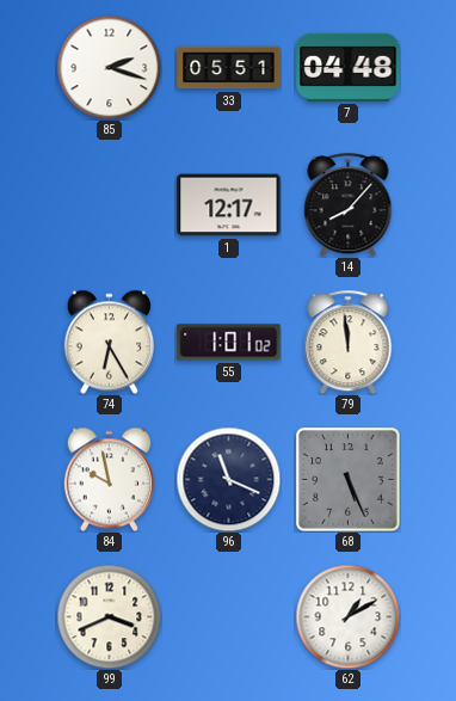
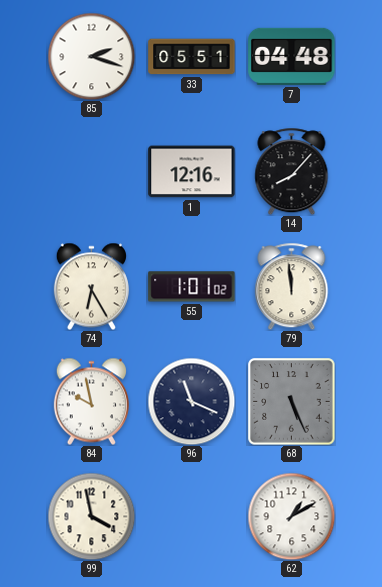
1: 12:17 -> 12:16
99: 3:41 -> 3:58
